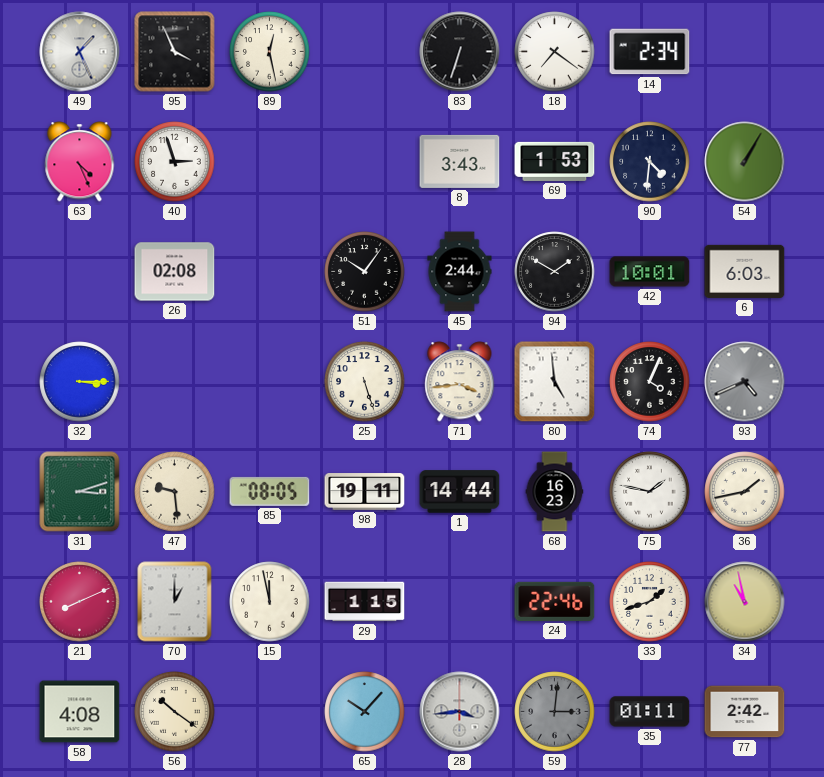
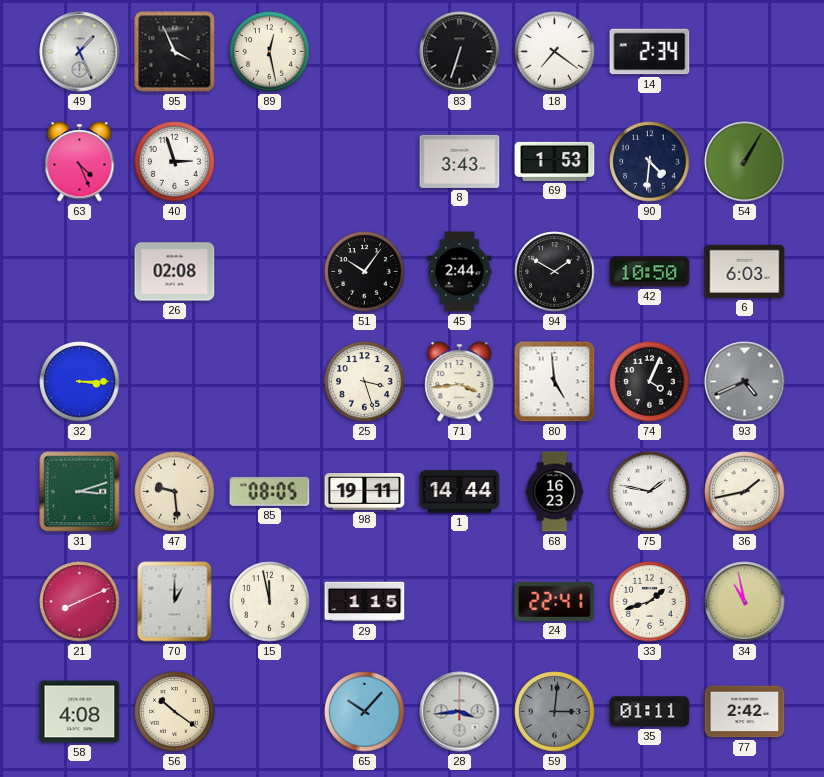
42: 10:01 -> 10:50
25: 5:27 -> 3:27
24: 22:46 -> 22:41
